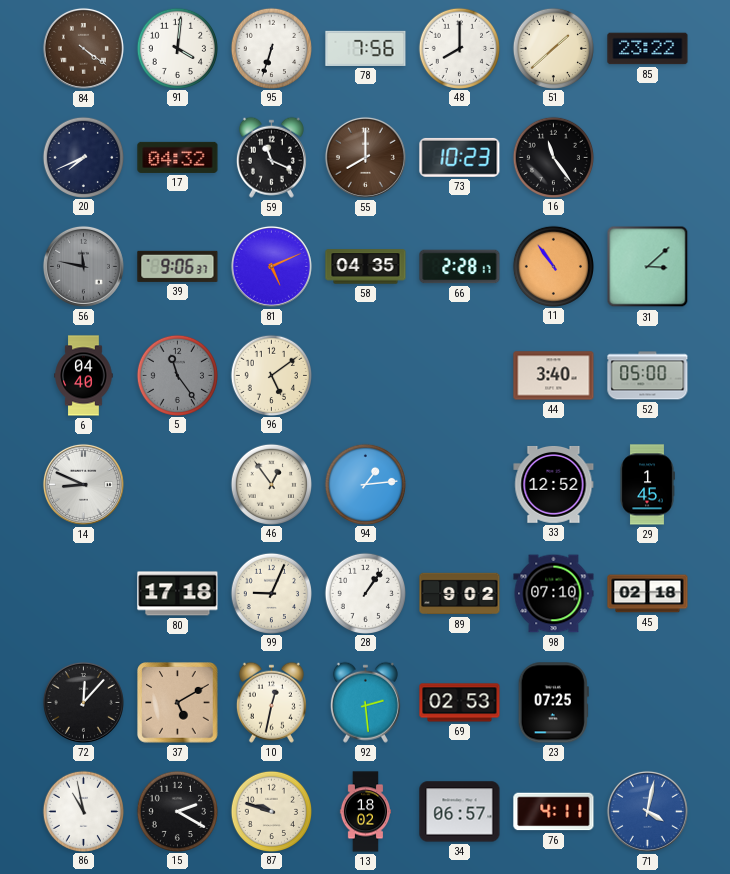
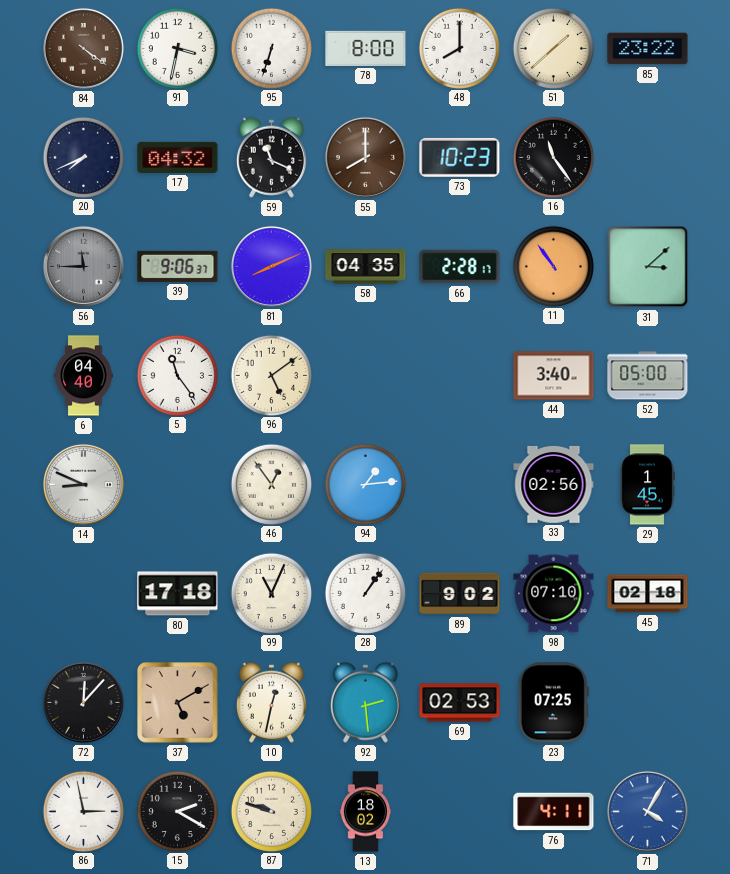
91: 4:01 -> 3:32
78: 7:56 -> 8:00
56: 11:47 -> 11:45
81: 5:11 -> 8:11
5 dial: grey -> white
33: 12:52 -> 02:56
99: 9:04 -> 11:04
86: 10:58 -> 2:58
34: 06:57 -> none
71: 4:02 -> 4:05
